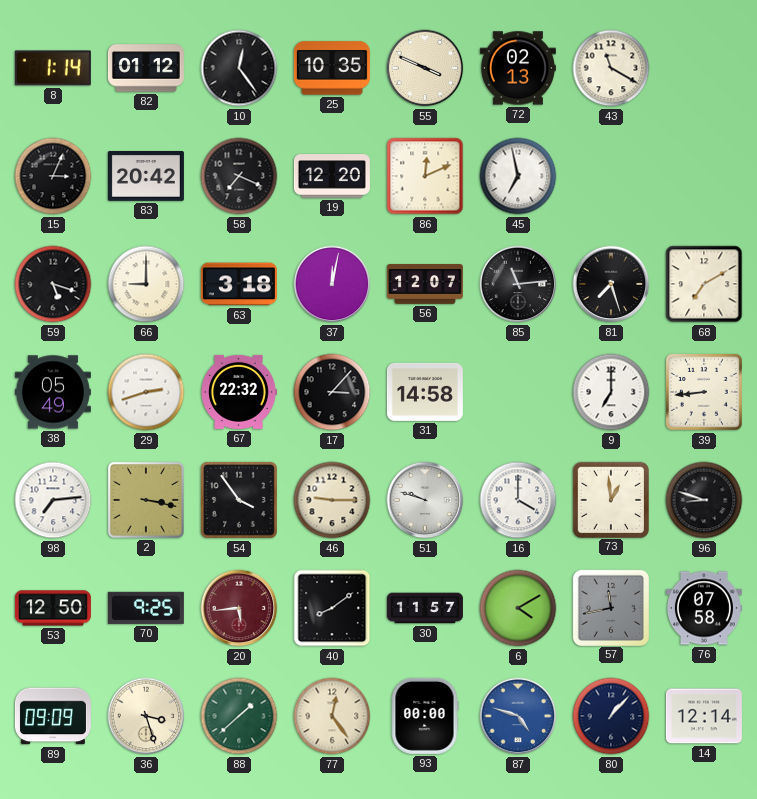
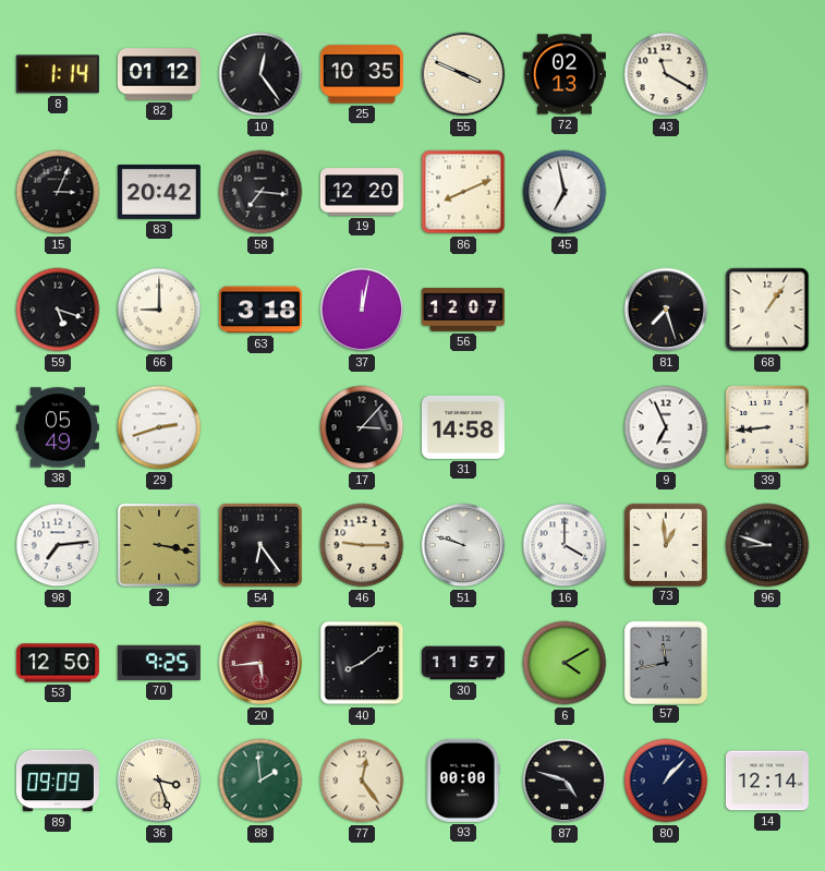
58: 7:19 -> 7:16
86: 12:11 -> 8:11
85: 11:14 -> none
68: 7:10 -> 1:06
67: 22:32 -> none
9: 7:00 -> 6:56
54: 3:54 -> 6:24
76: 07:58 -> none
88: 1:38 -> 1:59
87 dial: blue -> black
